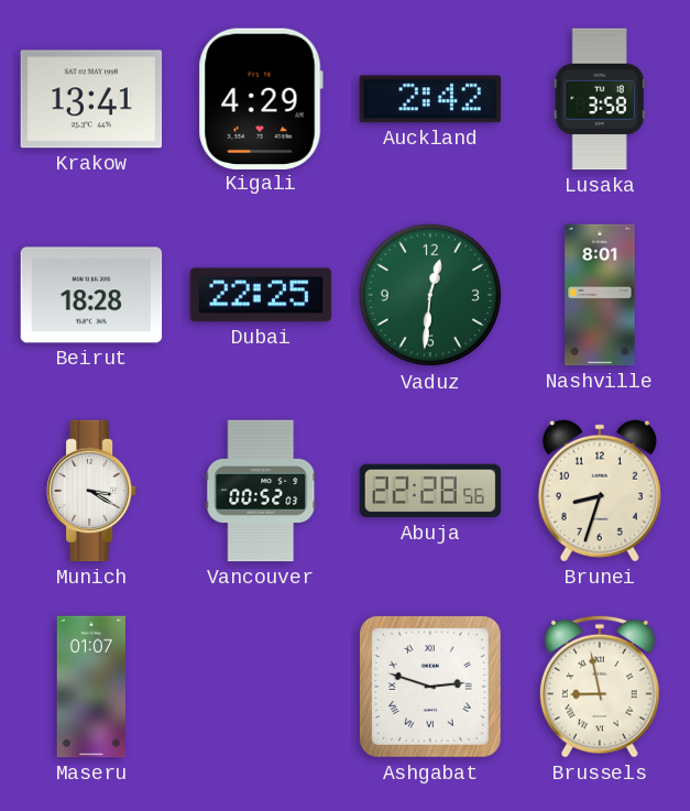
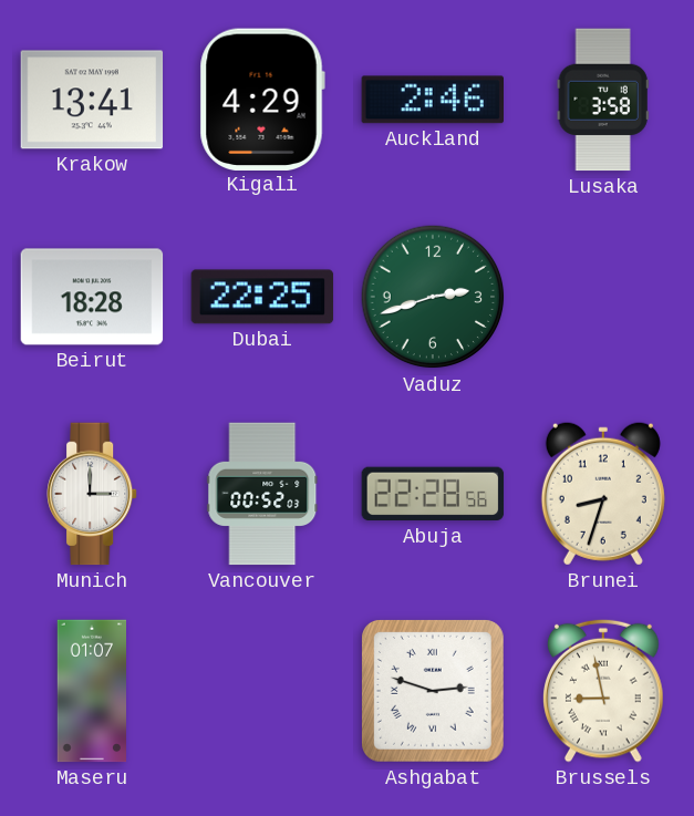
Auckland: 2:42 -> 2:46
Vaduz: 12:31 -> 2:42
Nashville: 8:01 -> none
Munich: 3:20 -> 3:00
